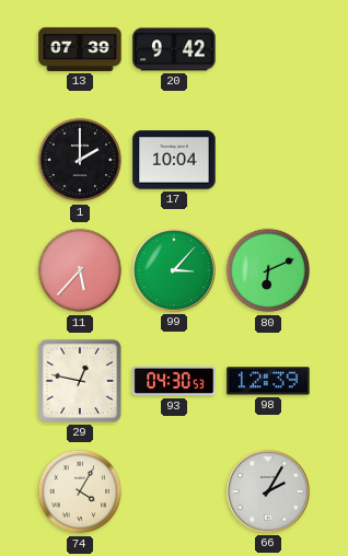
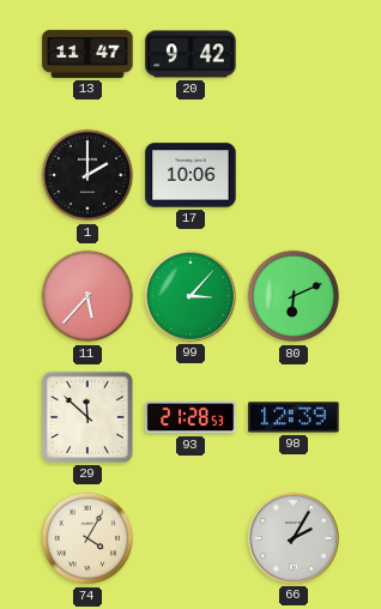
13: 07:39 -> 11:47
17: 10:04 -> 10:06
29: 12:47 -> 11:52
93: 04:30 -> 21:28
